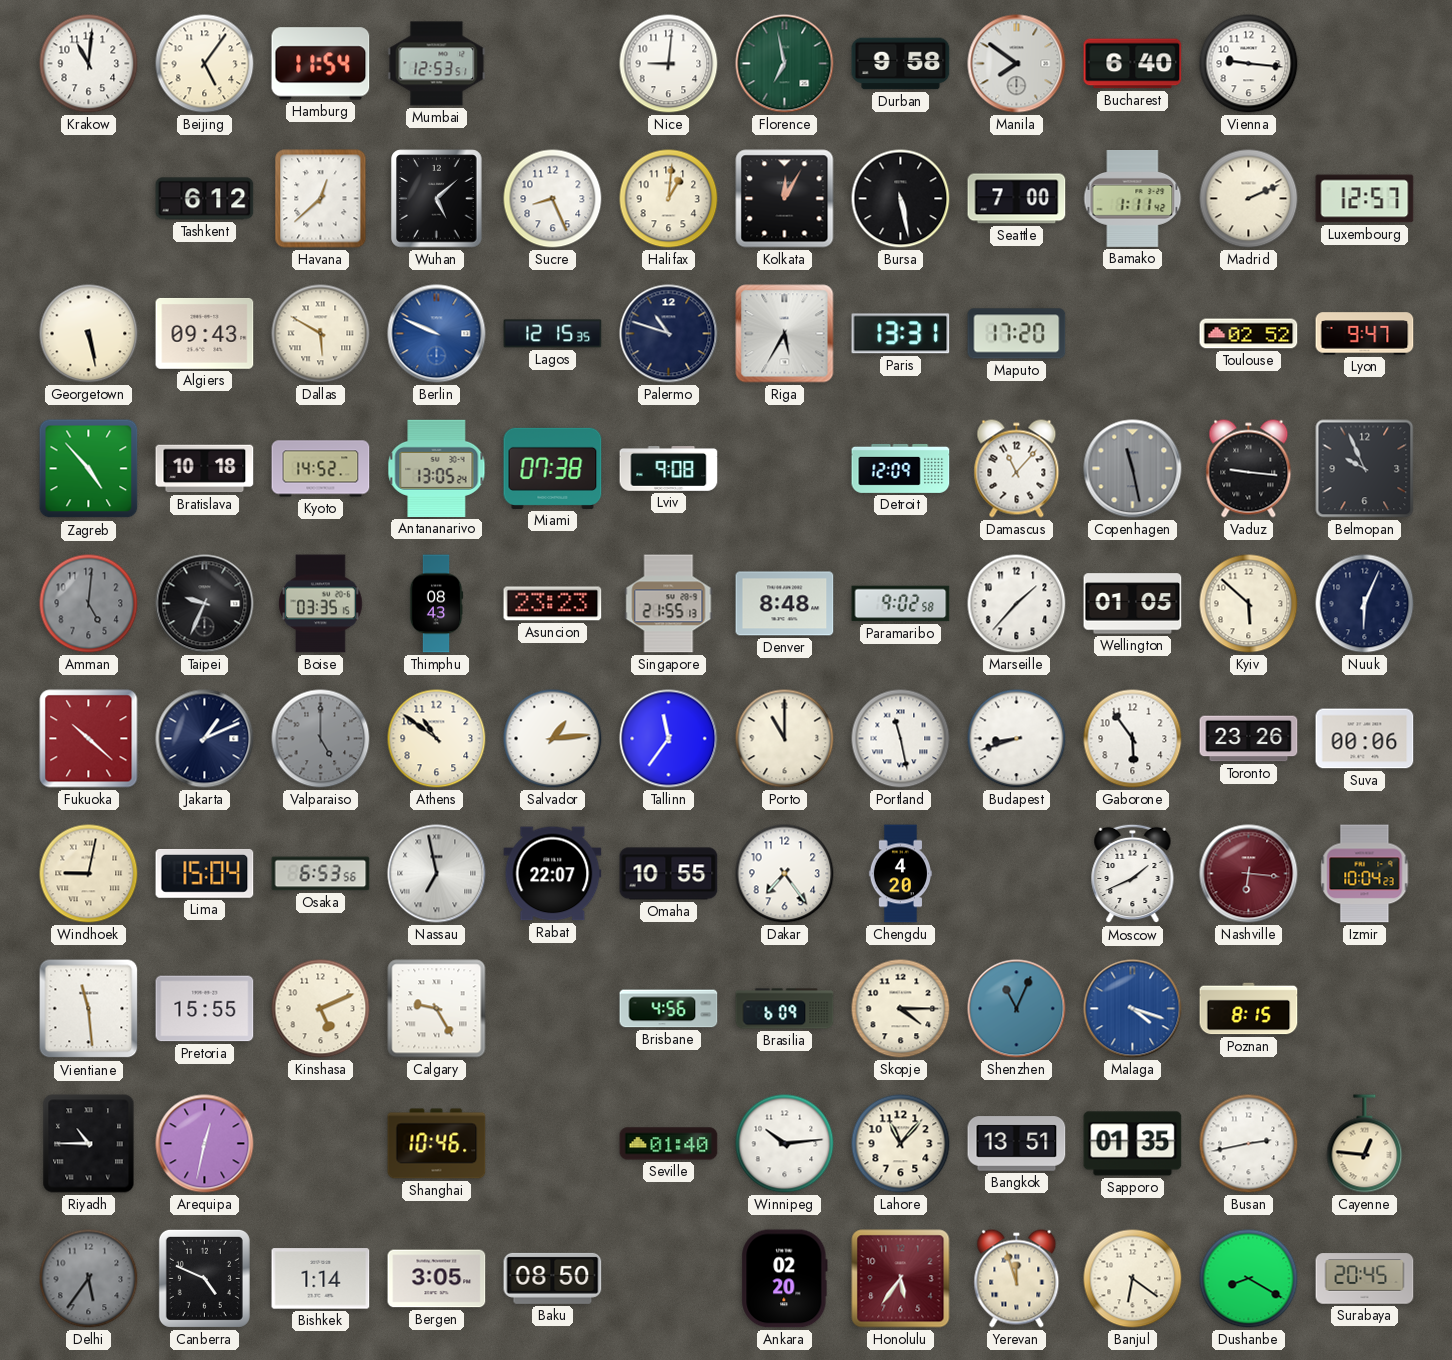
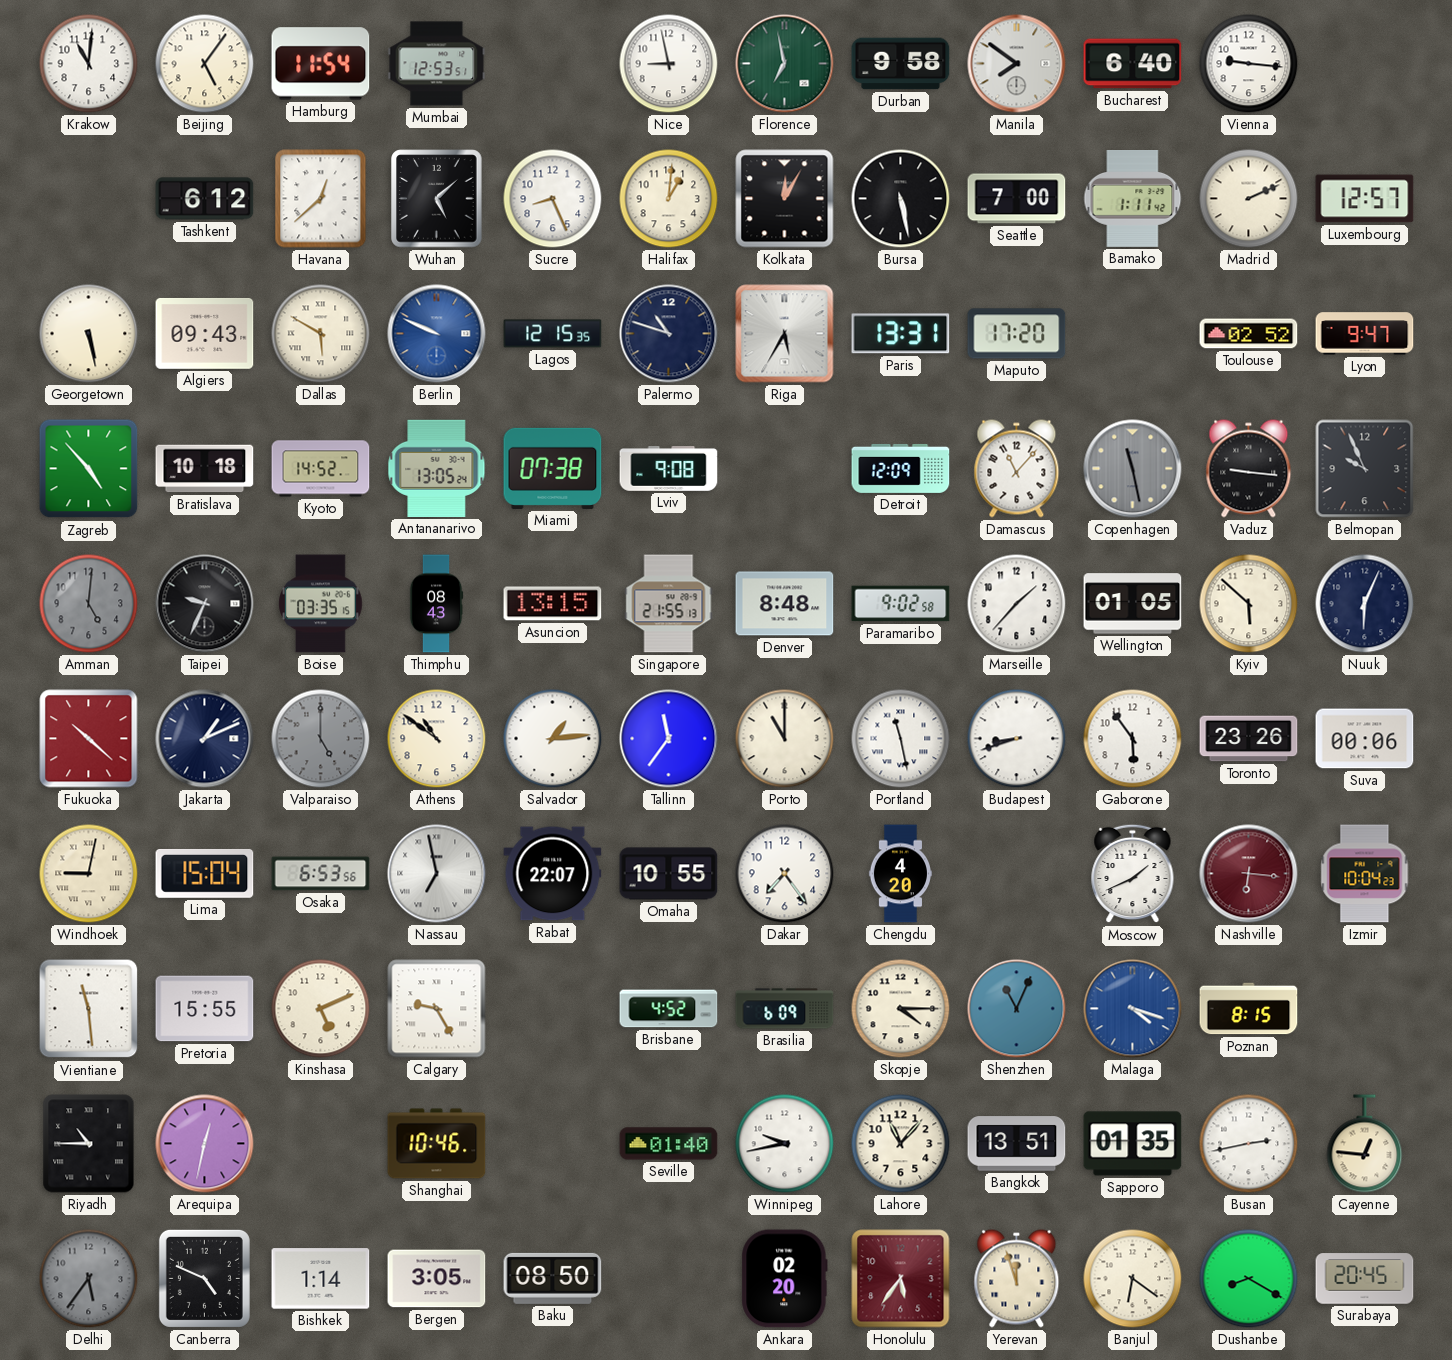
Nice: 9:01 -> 8:58
Asuncion: 23:23 -> 13:15
Brisbane: 4:56 -> 4:52
Winnipeg: 10:14 -> 9:43
